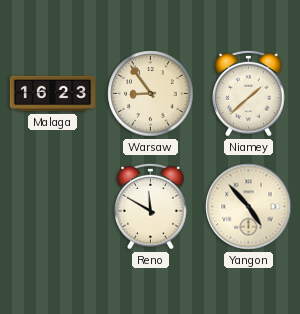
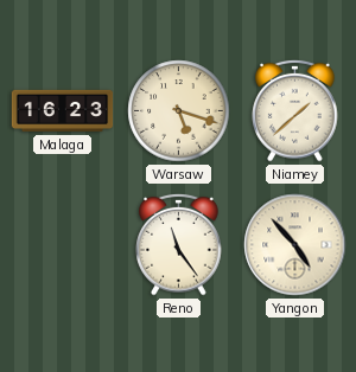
Warsaw: 8:54 -> 5:18
Reno: 11:50 -> 11:24
